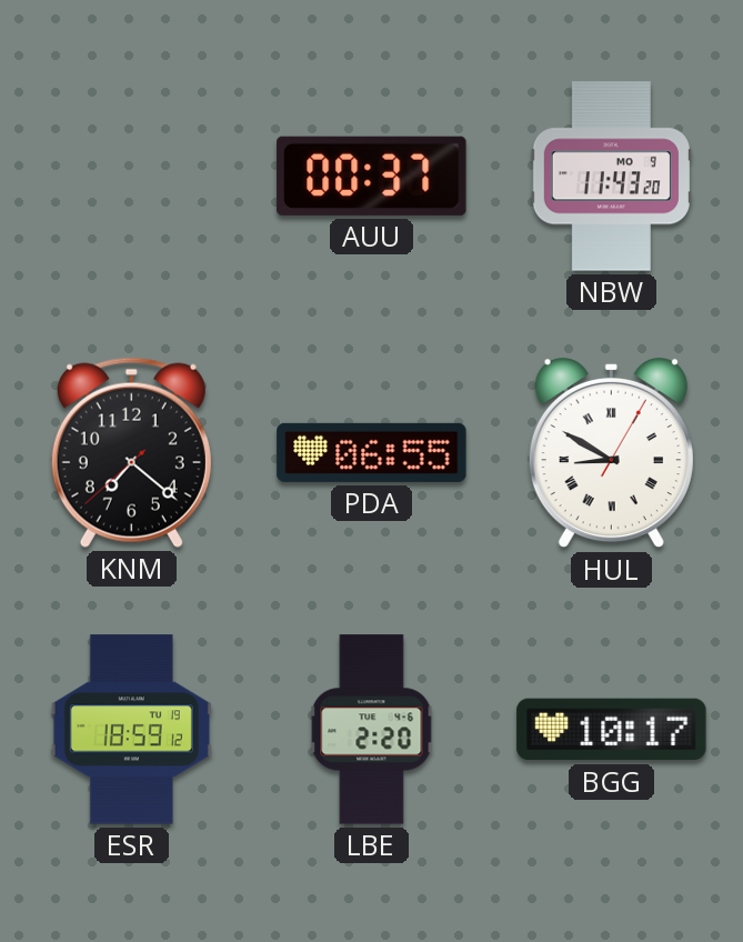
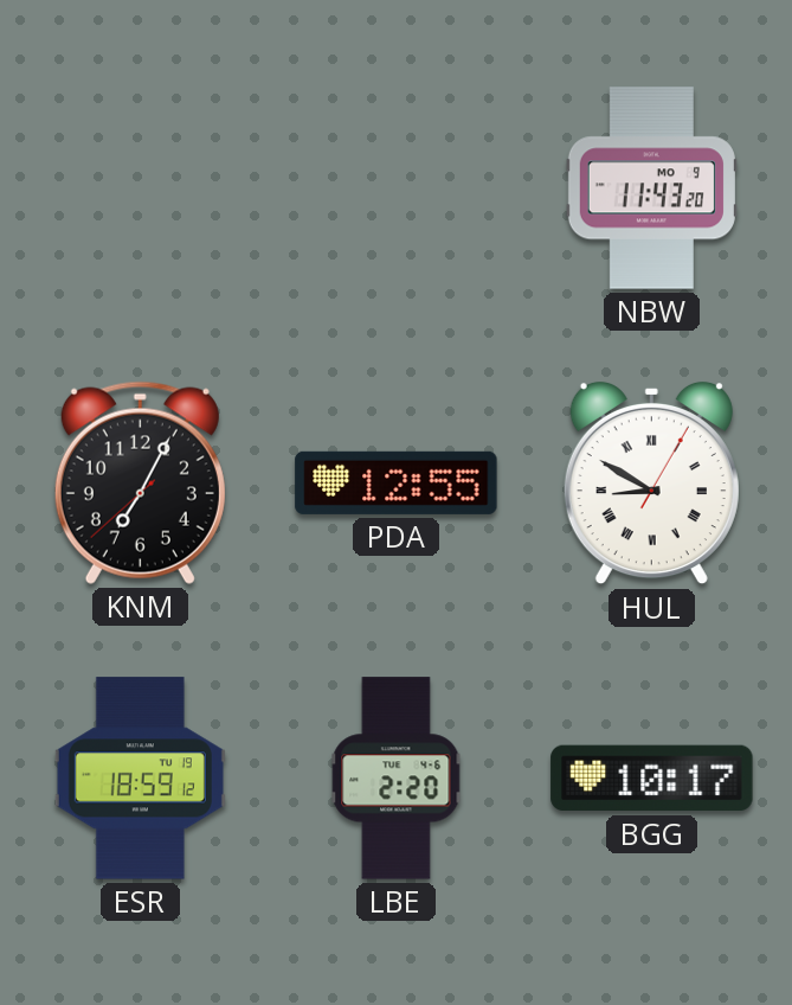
AUU: 00:37 -> none
KNM: 7:21 -> 7:04
PDA: 06:55 -> 12:55
